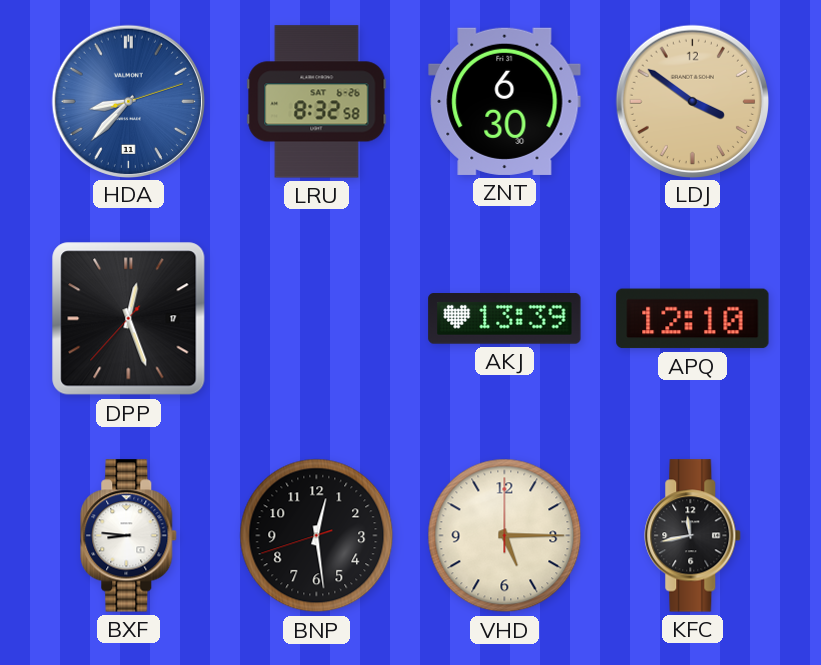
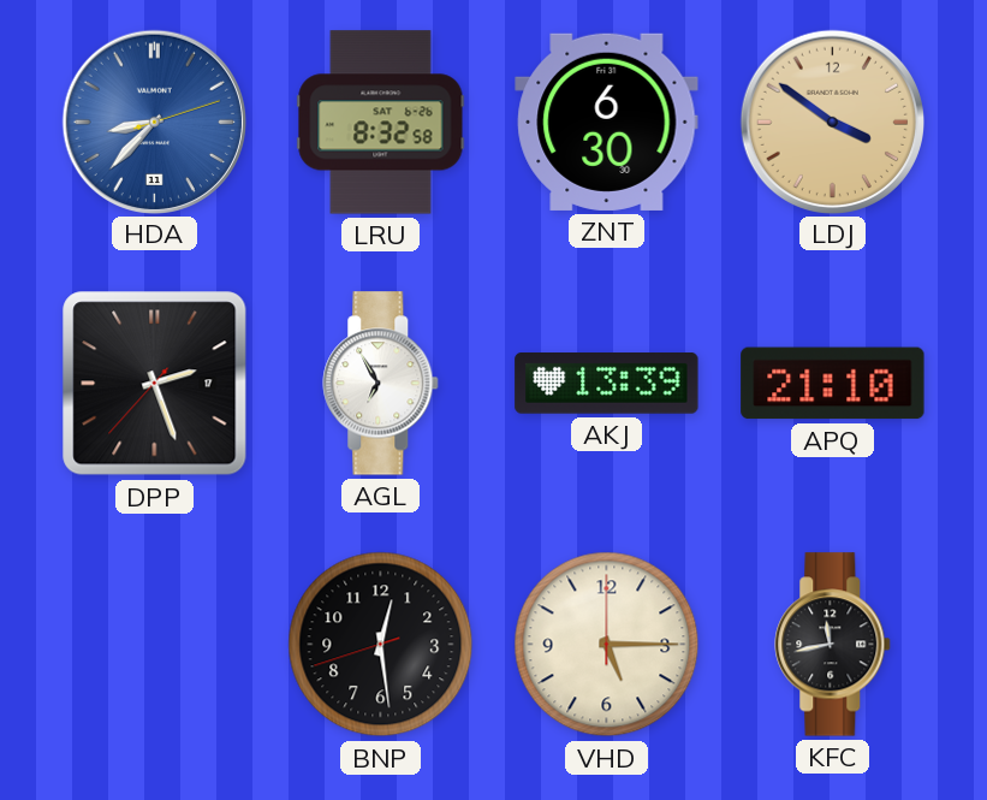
DPP: 12:26 -> 2:26
AGL: none -> 6:55
APQ: 12:10 -> 21:10
BXF: 8:46 -> none
